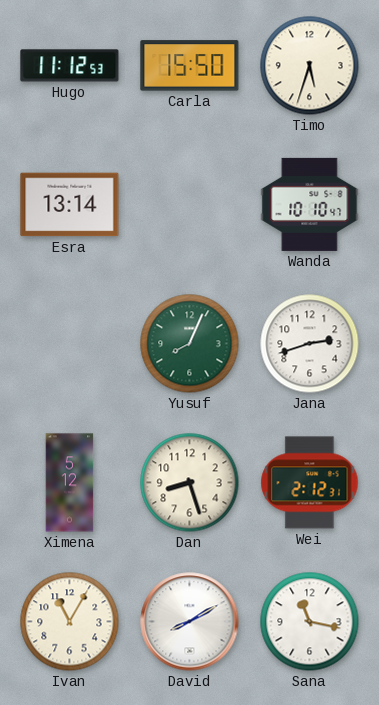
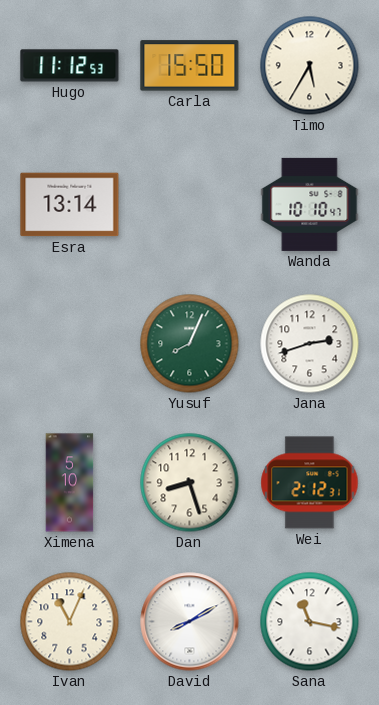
Timo: 5:33 -> 5:35
Ximena: 5:12 -> 5:10
Ivan: 11:05 -> 11:04
